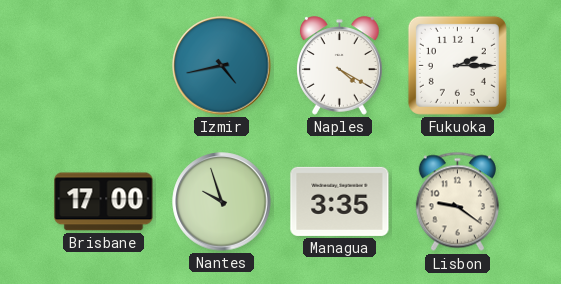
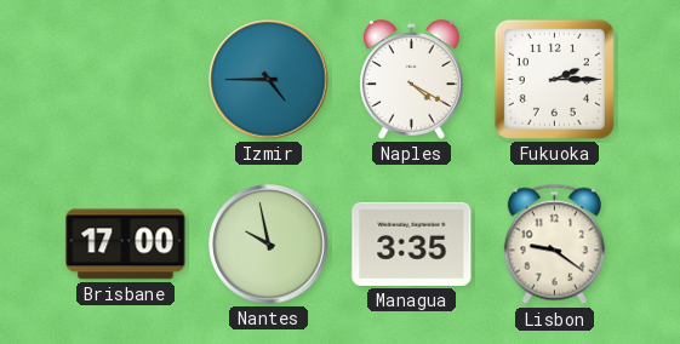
Izmir: 4:43 -> 4:45
Nantes: 9:57 -> 9:58
